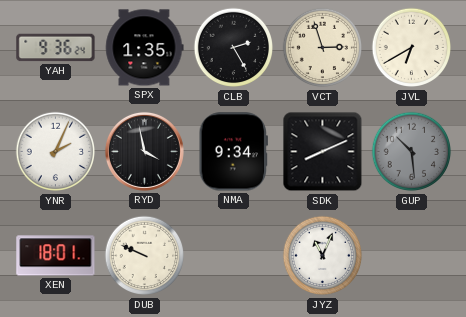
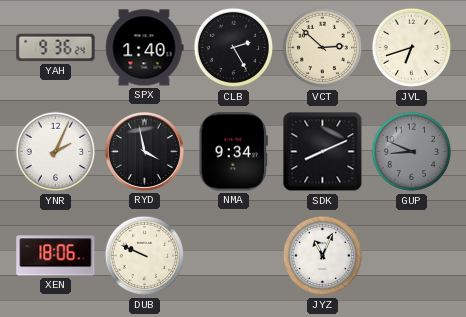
SPX: 1:35 -> 1:40
VCT: 2:57 -> 2:52
JVL: 6:40 -> 6:42
GUP: 10:29 -> 8:49
XEN: 18:01 -> 18:06
